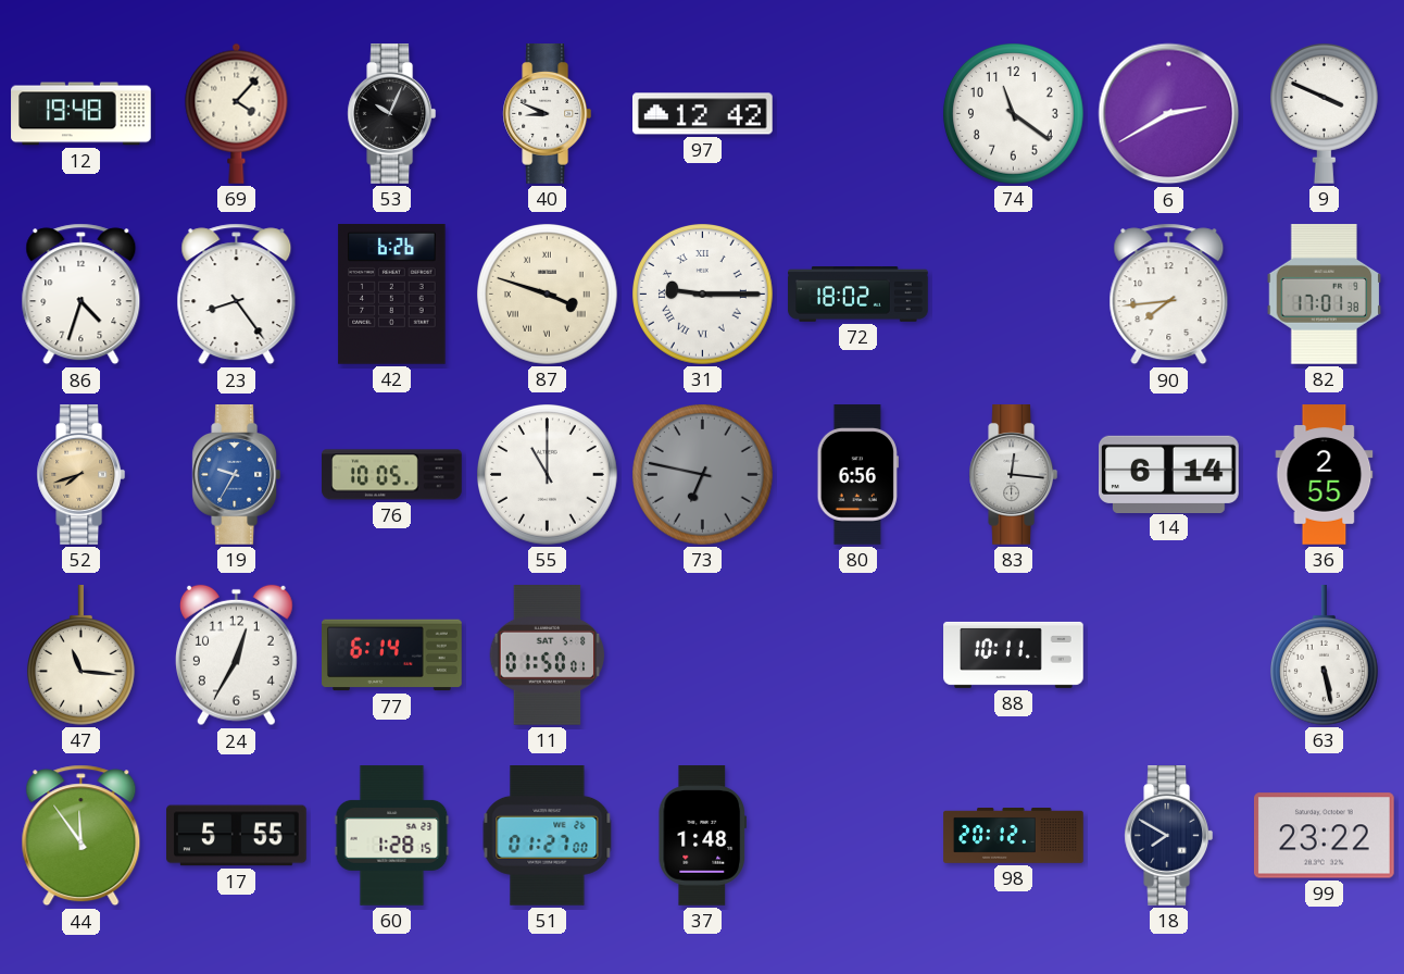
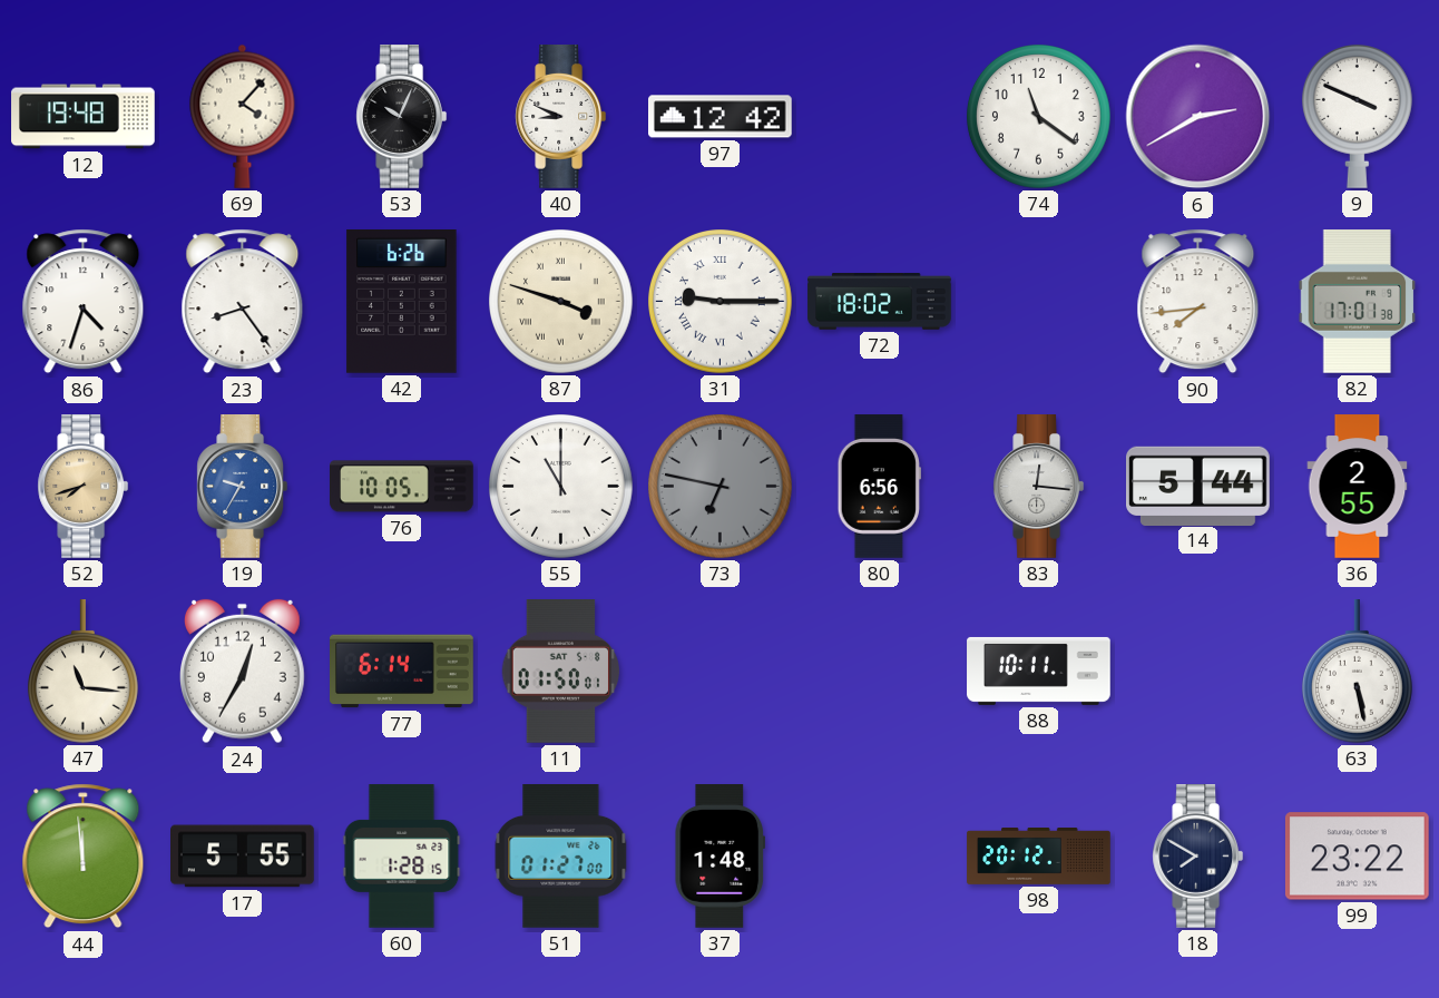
14: 6:14 -> 5:44
44: 11:54 -> 11:59
